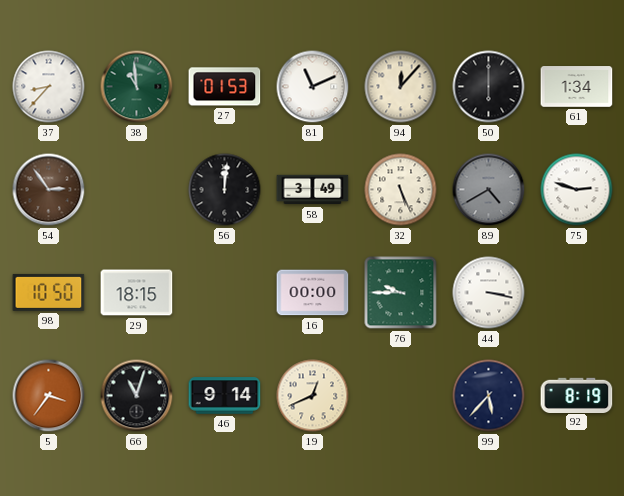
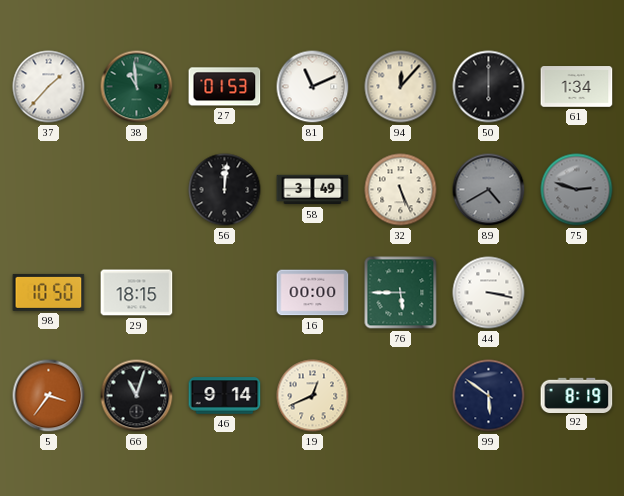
37: 8:37 -> 1:37
54: 2:54 -> none
75 dial: white -> grey
76: 9:45 -> 5:45
99: 5:37 -> 5:51
